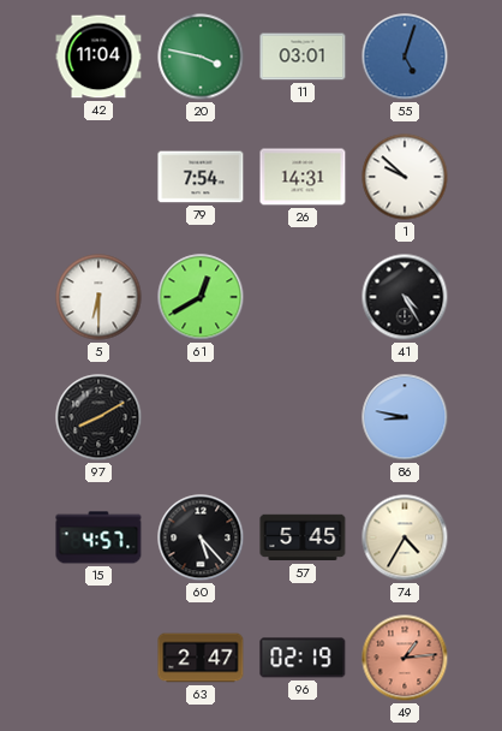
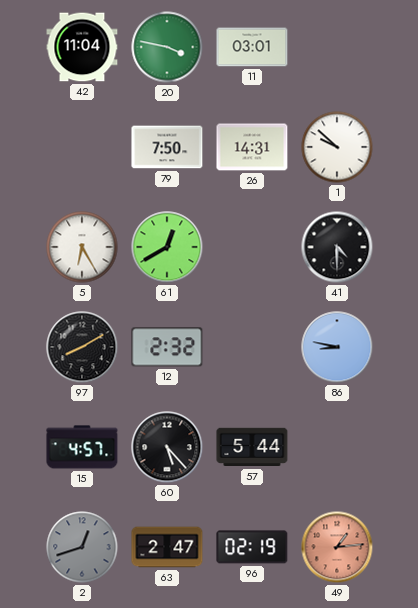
55: 5:03 -> none
79: 7:54 -> 7:50
5: 6:30 -> 6:25
41: 4:25 -> 4:30
12: none -> 2:32
57: 5:45 -> 5:44
74: 4:35 -> none
2: none -> 12:42
